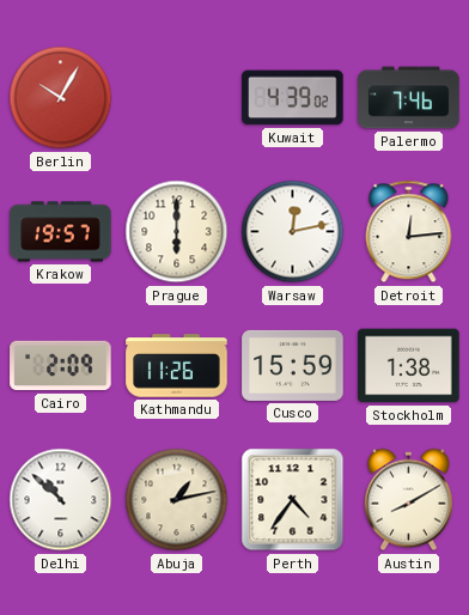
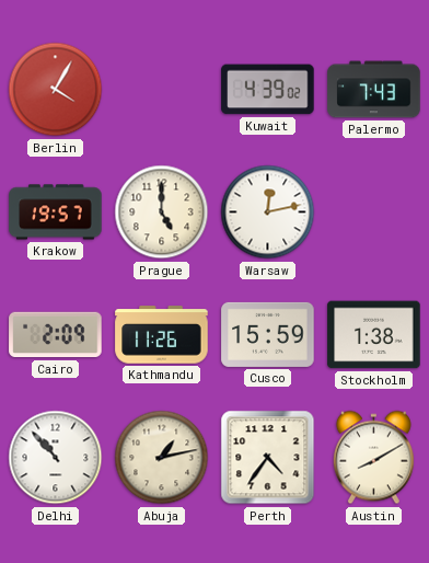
Berlin: 10:05 -> 4:05
Palermo: 7:46 -> 7:43
Prague: 6:00 -> 5:00
Detroit: 12:14 -> none
Delhi: 10:52 -> 10:53
